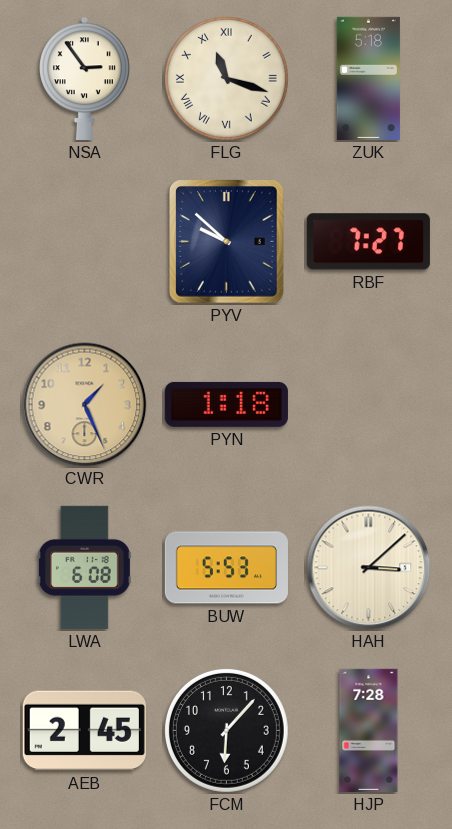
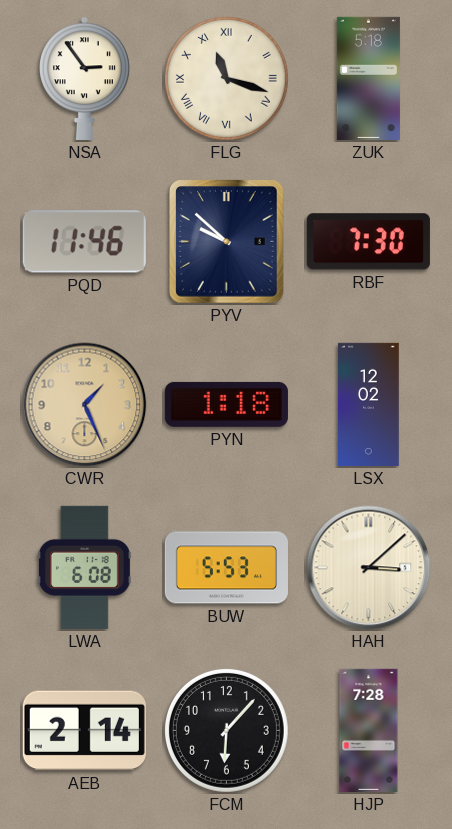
PQD: none -> 11:46
RBF: 7:27 -> 7:30
LSX: none -> 12:02
AEB: 2:45 -> 2:14
